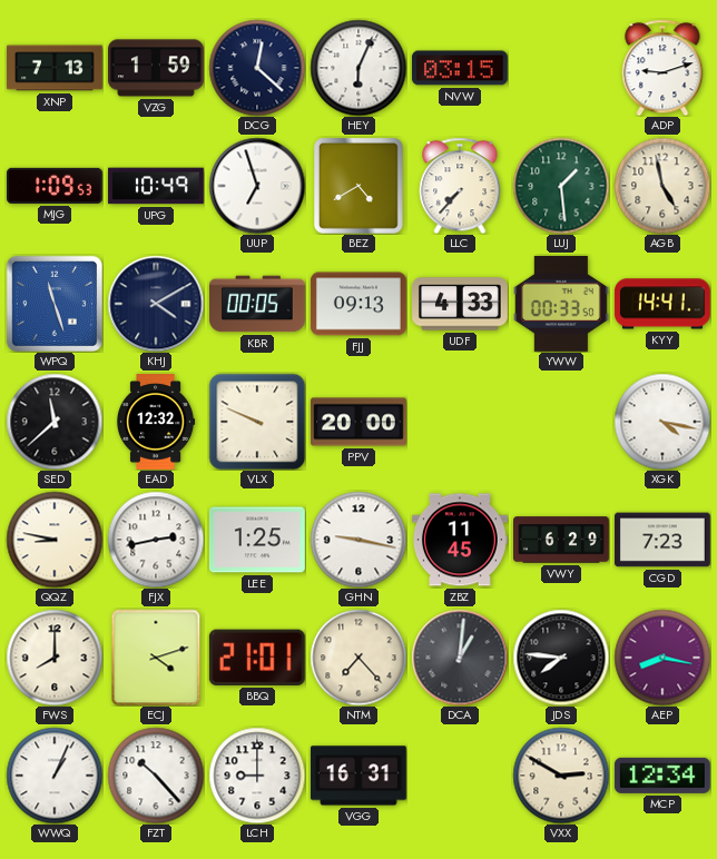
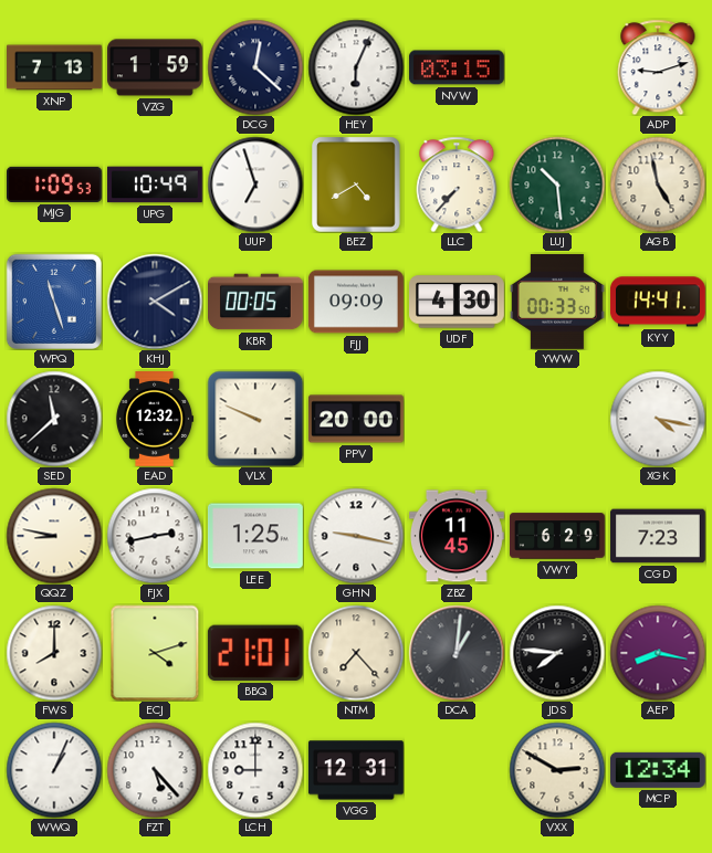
LUJ: 1:29 -> 10:29
FJJ: 09:13 -> 09:09
UDF: 4:33 -> 4:30
FZT: 10:23 -> 5:23
VGG: 16:31 -> 12:31
